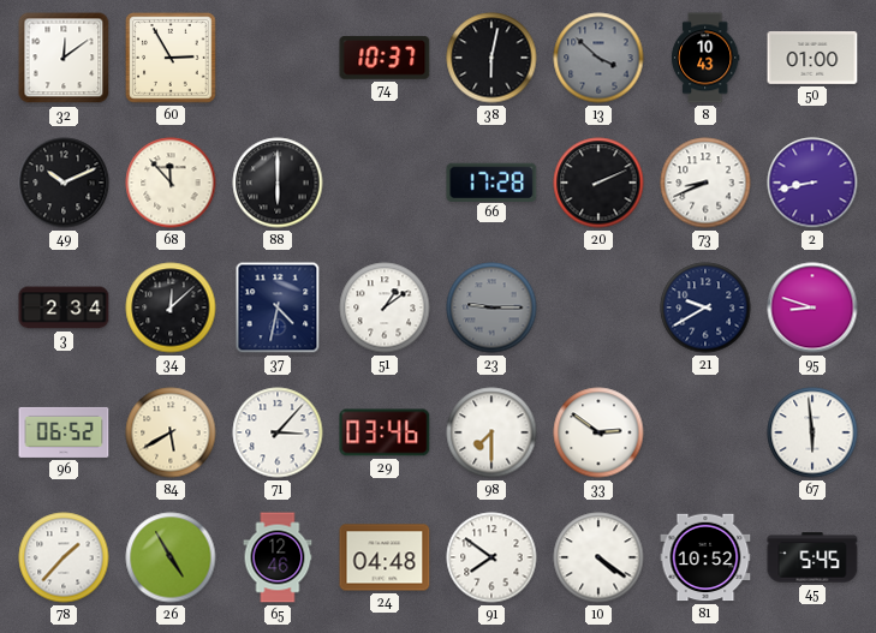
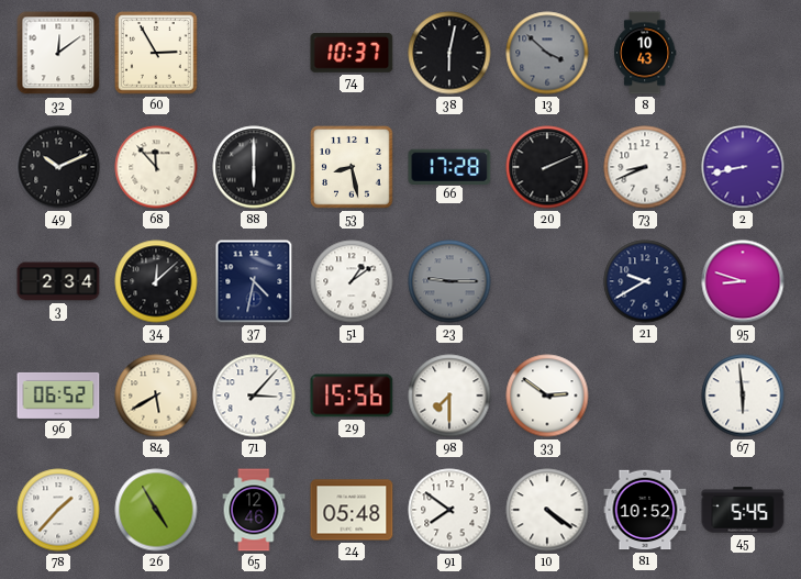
50: 01:00 -> none
53: none -> 8:28
29: 03:46 -> 15:56
24: 04:48 -> 05:48
